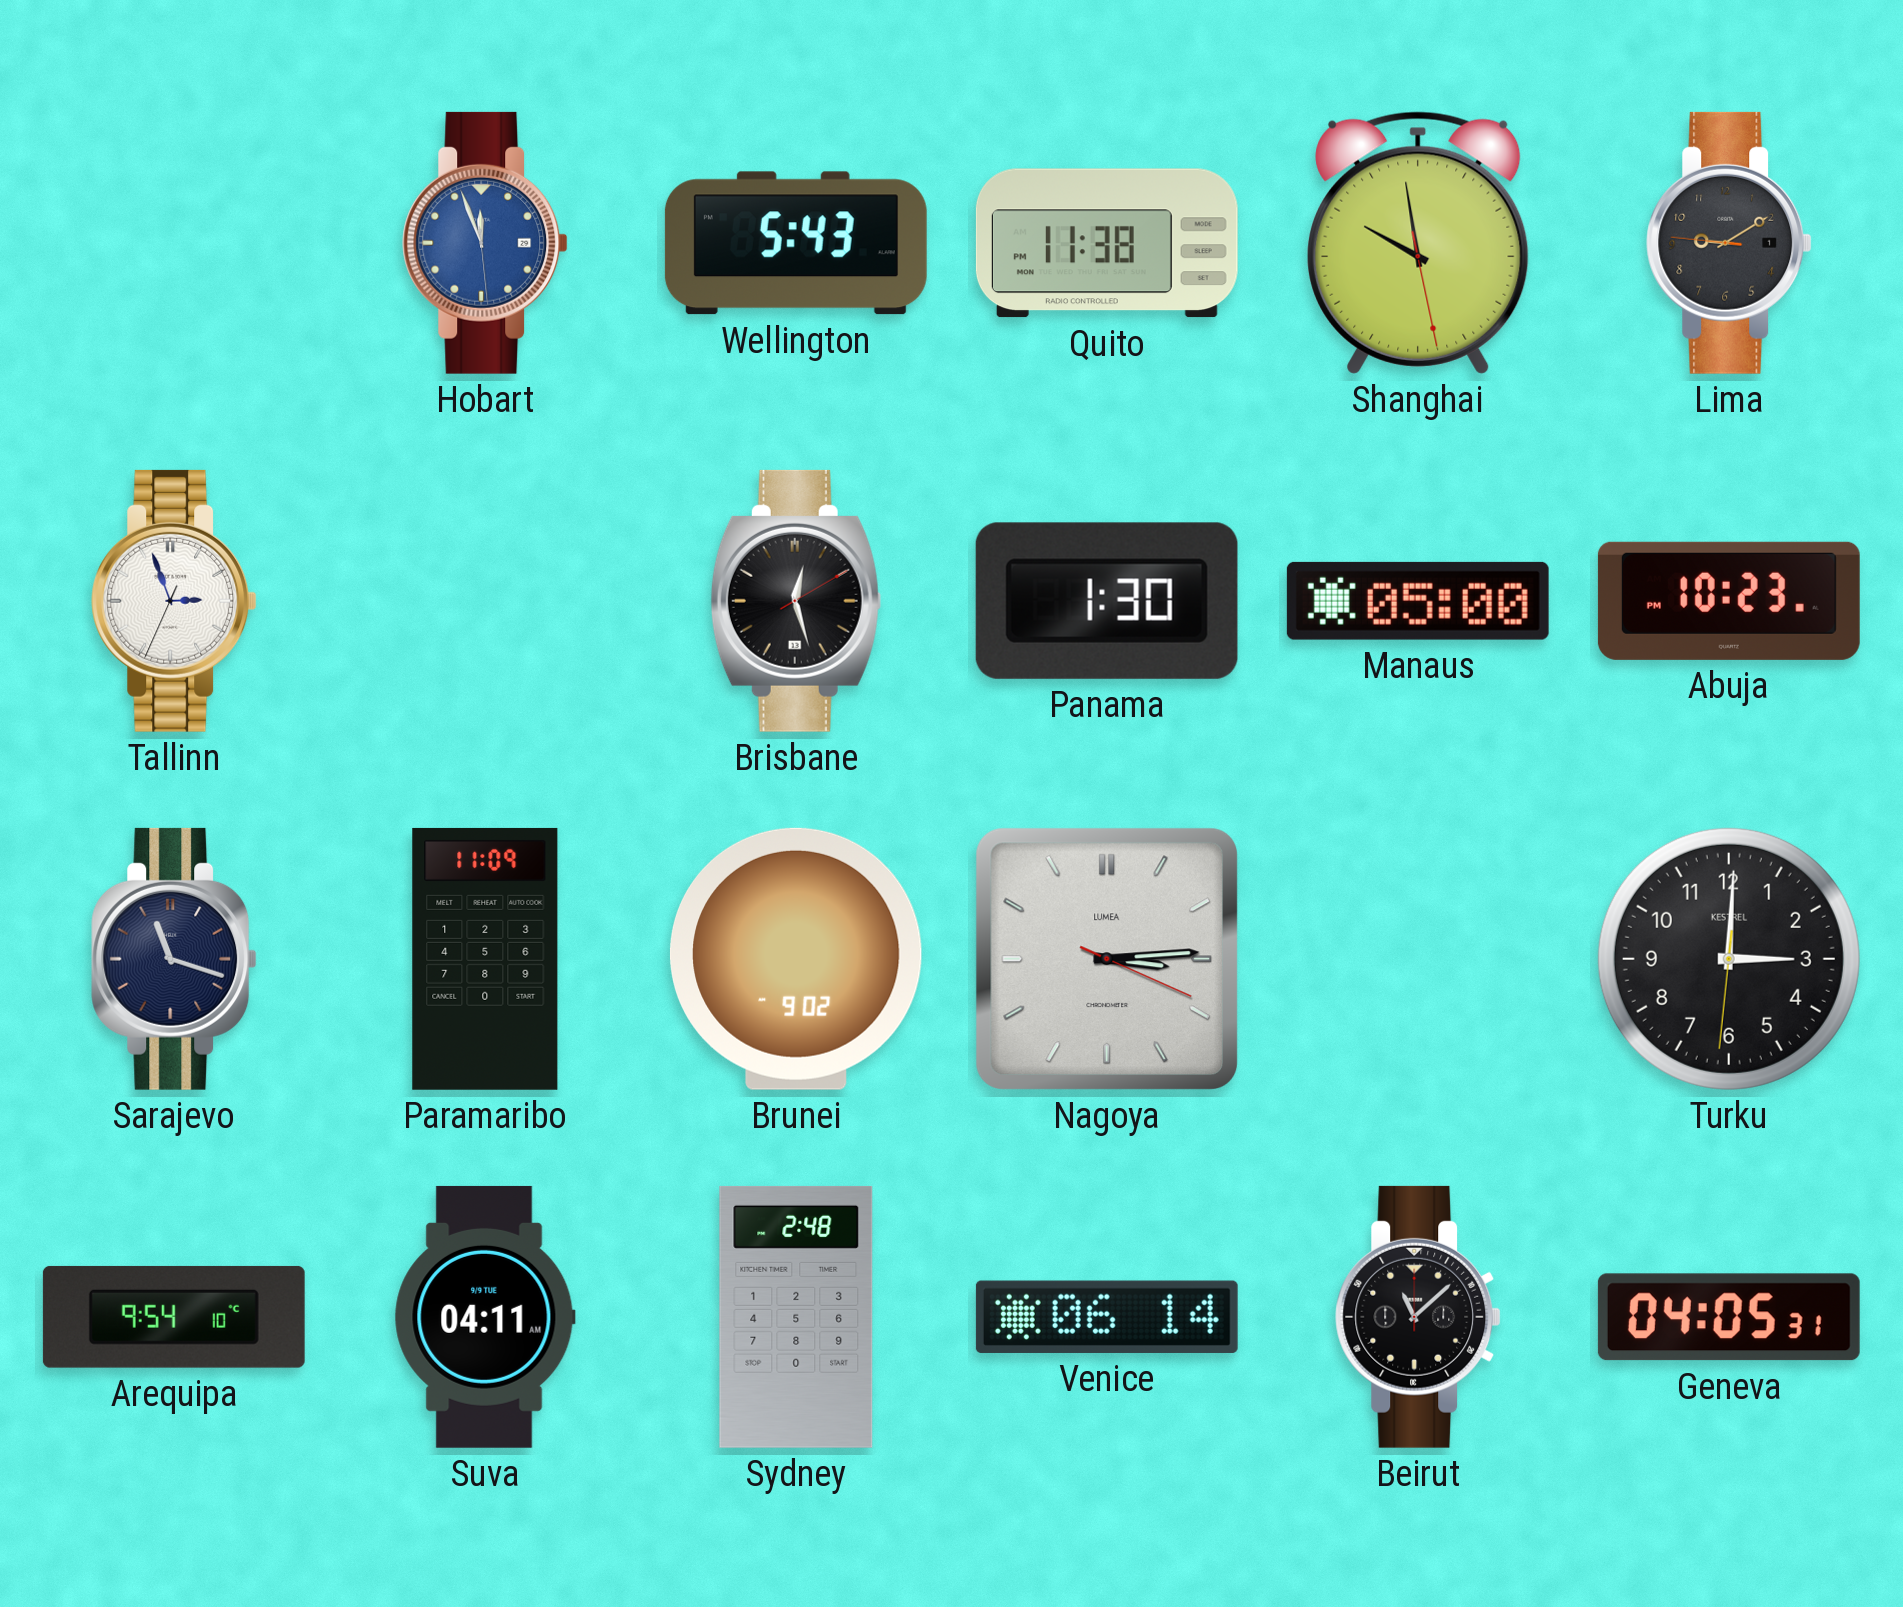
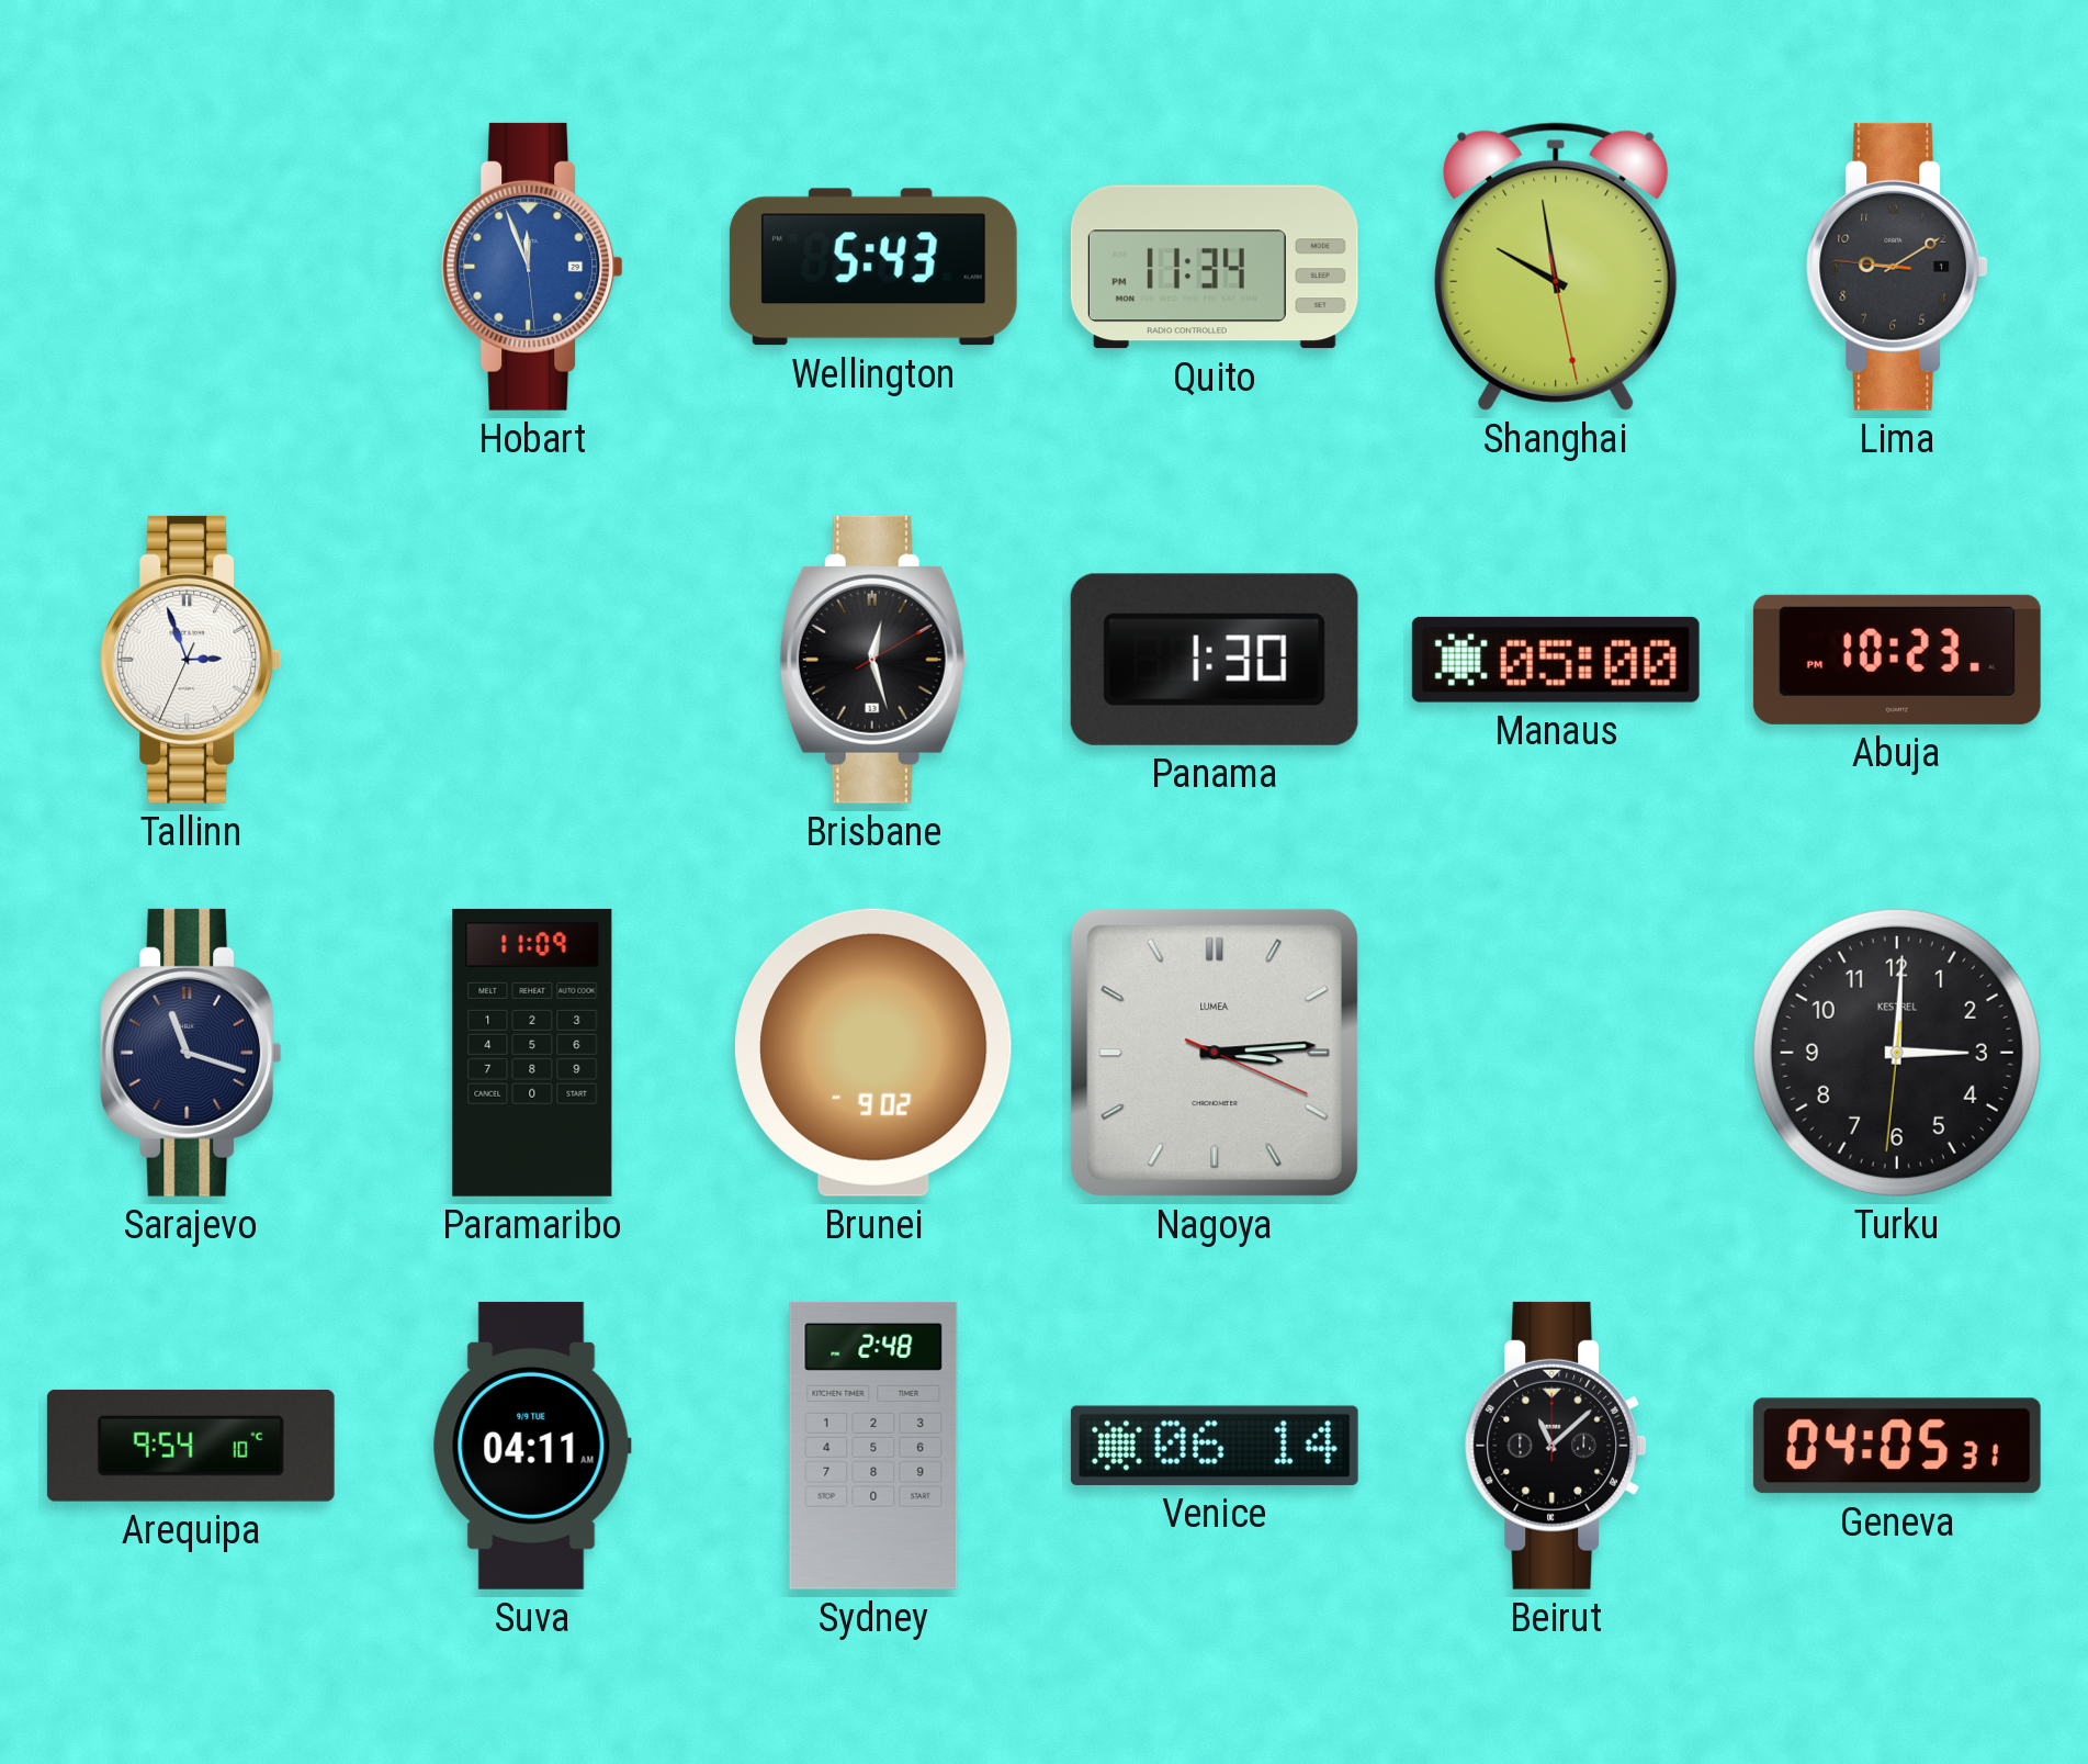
Quito: 11:38 -> 11:34
